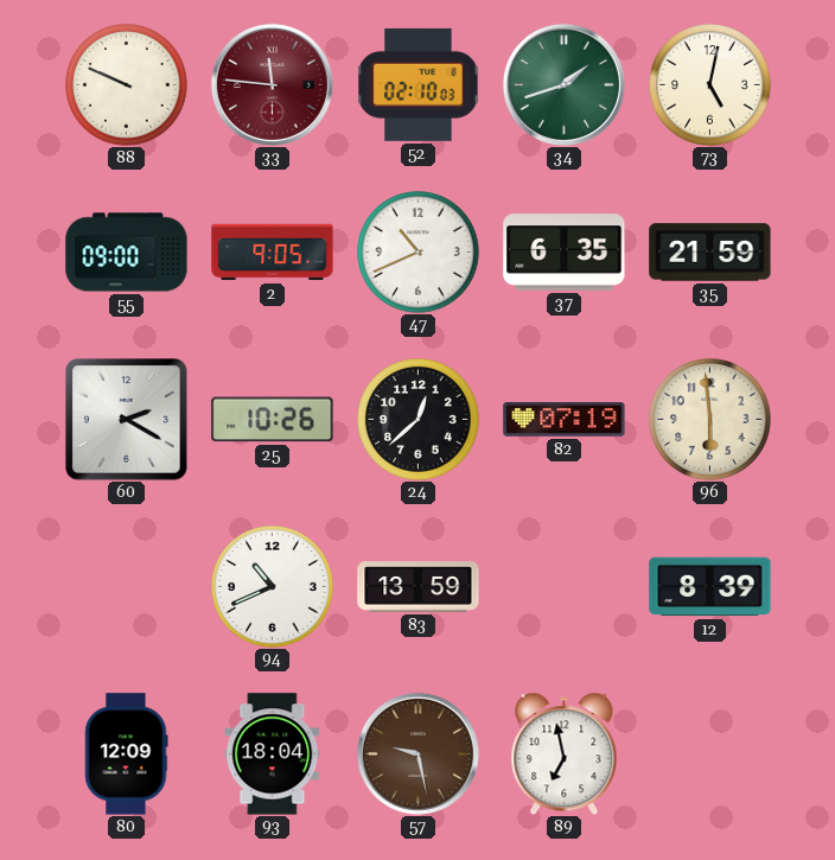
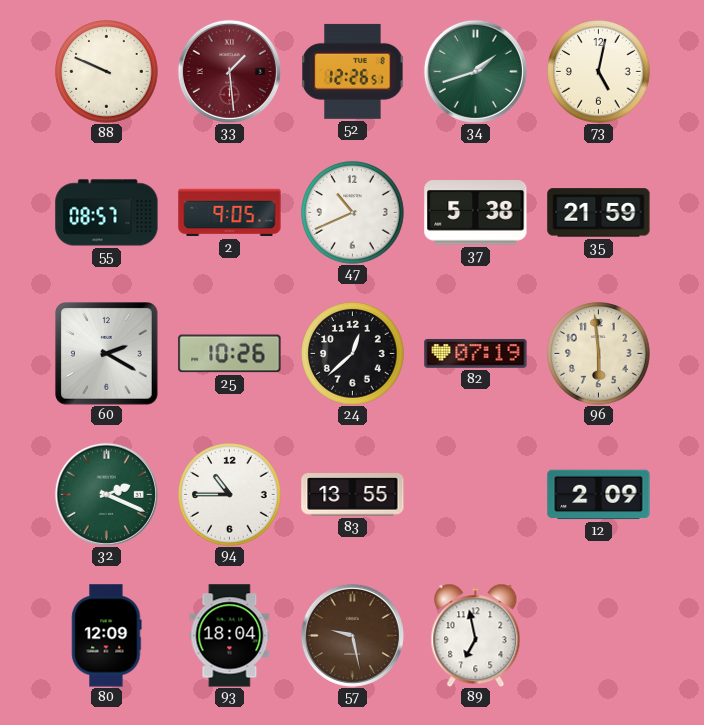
33: 11:46 -> 1:29
52: 02:10 -> 12:26
55: 09:00 -> 08:57
37: 6:35 -> 5:38
32: none -> 2:19
94: 10:41 -> 10:45
83: 13:59 -> 13:55
12: 8:39 -> 2:09
